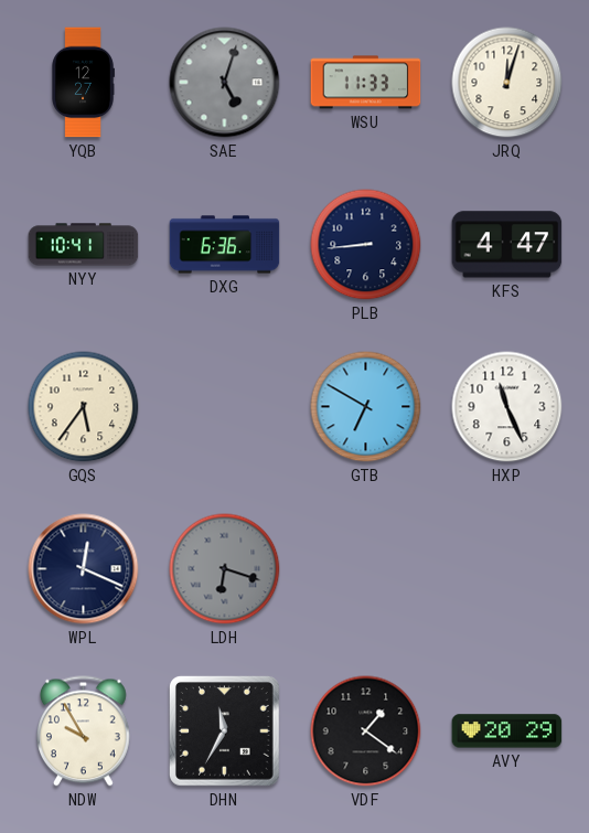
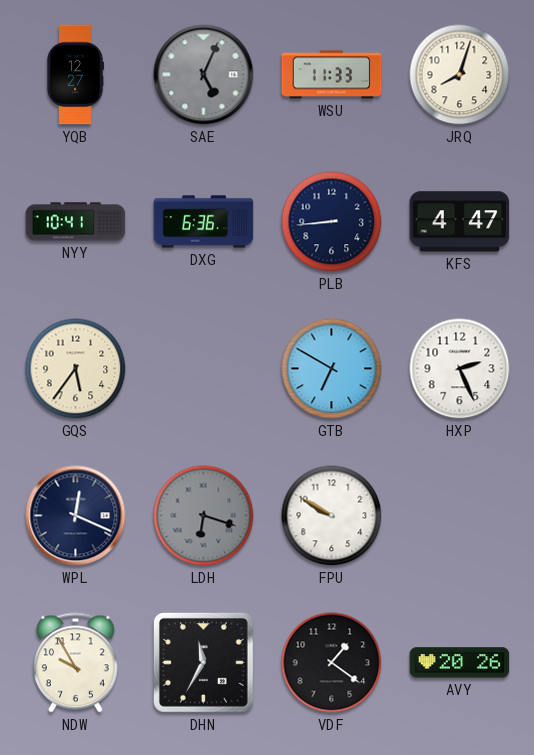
SAE: 5:03 -> 5:04
JRQ: 12:03 -> 8:03
HXP: 11:26 -> 2:26
FPU: none -> 9:50
AVY: 20:29 -> 20:26
